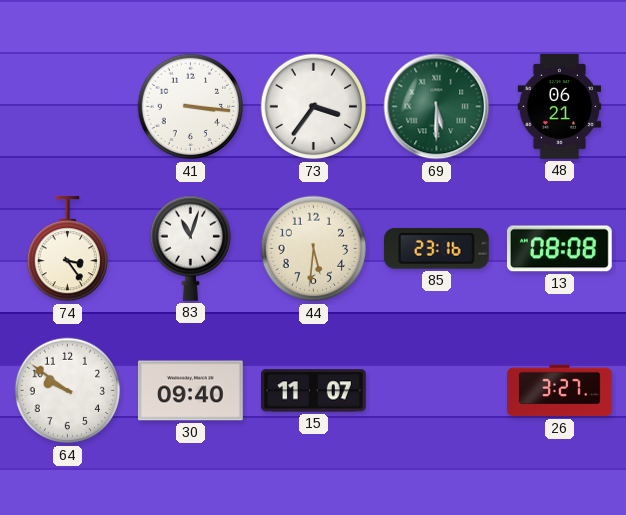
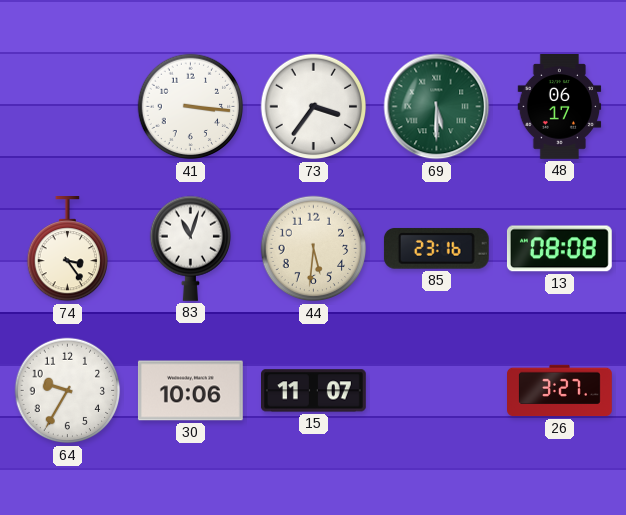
48: 06:21 -> 06:17
64: 9:51 -> 9:35
30: 09:40 -> 10:06
